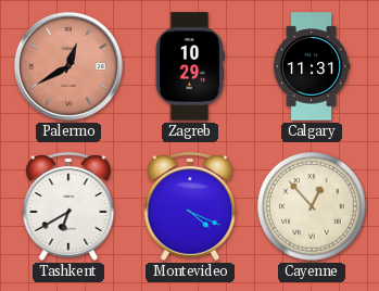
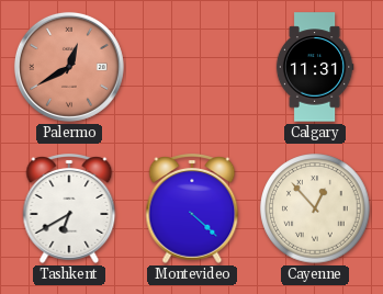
Zagreb: 10:29 -> none
Montevideo: 4:19 -> 4:22
